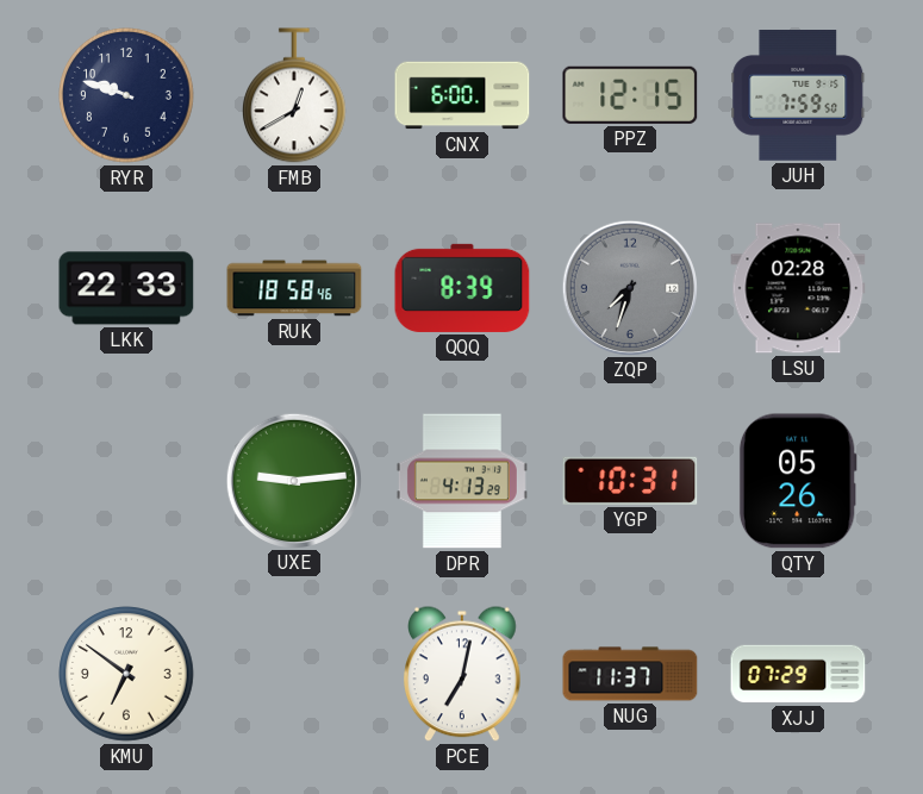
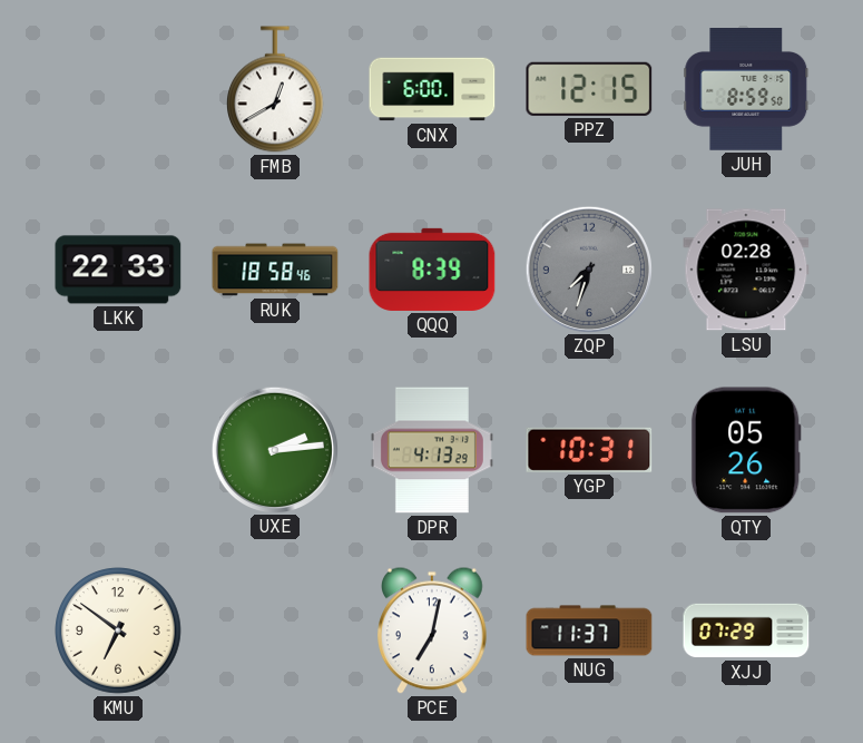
RYR: 9:48 -> none
JUH: 7:59 -> 8:59
UXE: 9:14 -> 2:14
